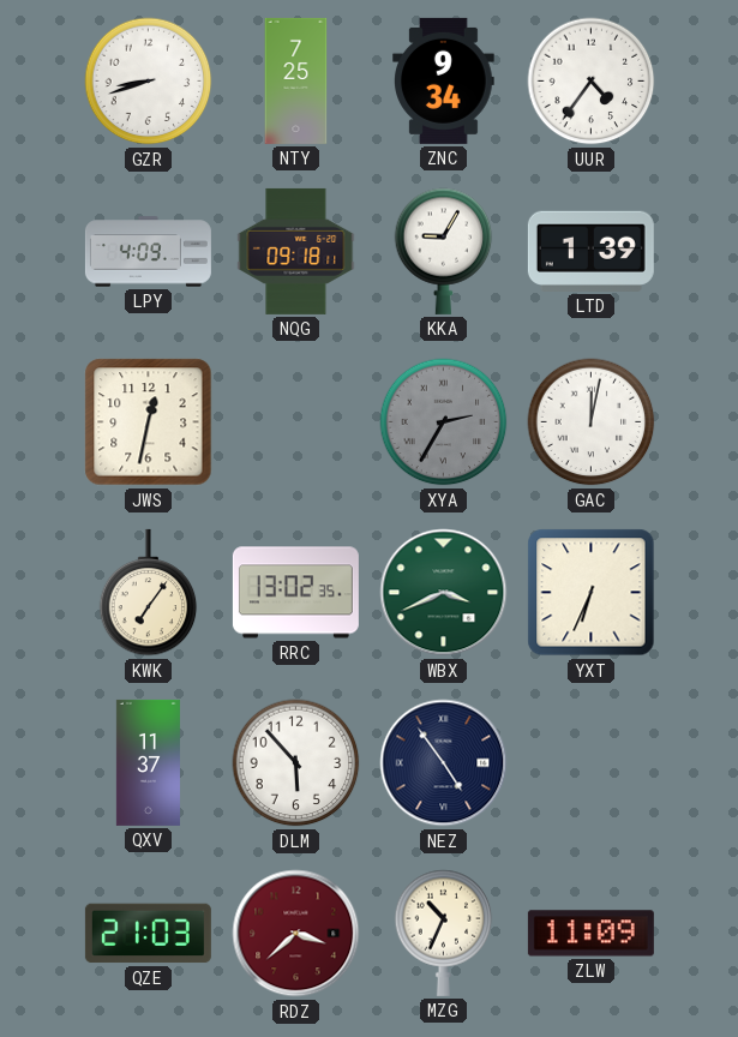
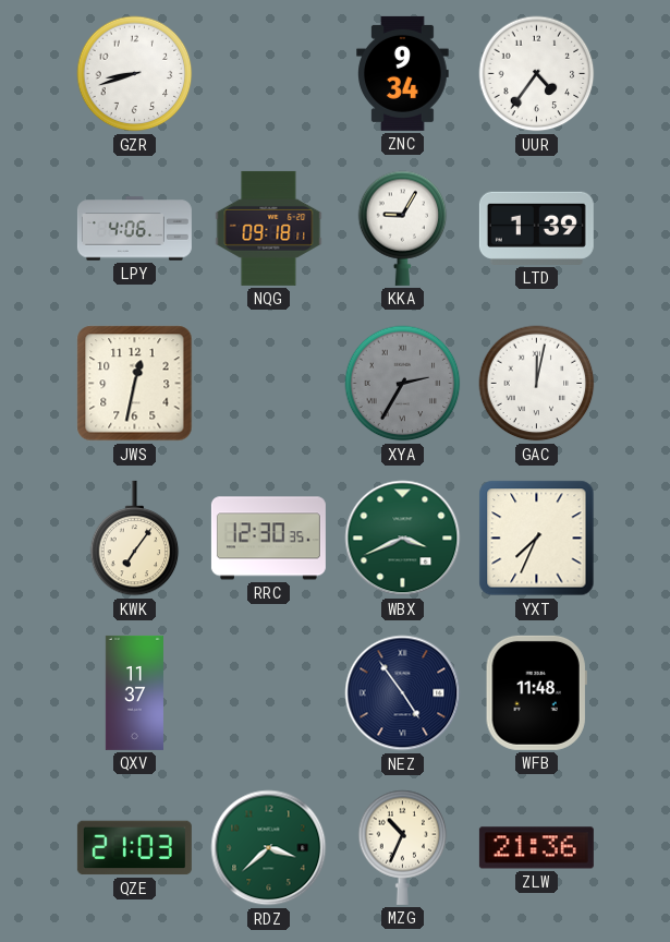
NTY: 7:25 -> none
LPY: 4:09 -> 4:06
RRC: 13:02 -> 12:30
YXT: 6:34 -> 7:34
DLM: 5:53 -> none
WFB: none -> 11:48
RDZ dial: burgundy -> green
ZLW: 11:09 -> 21:36
